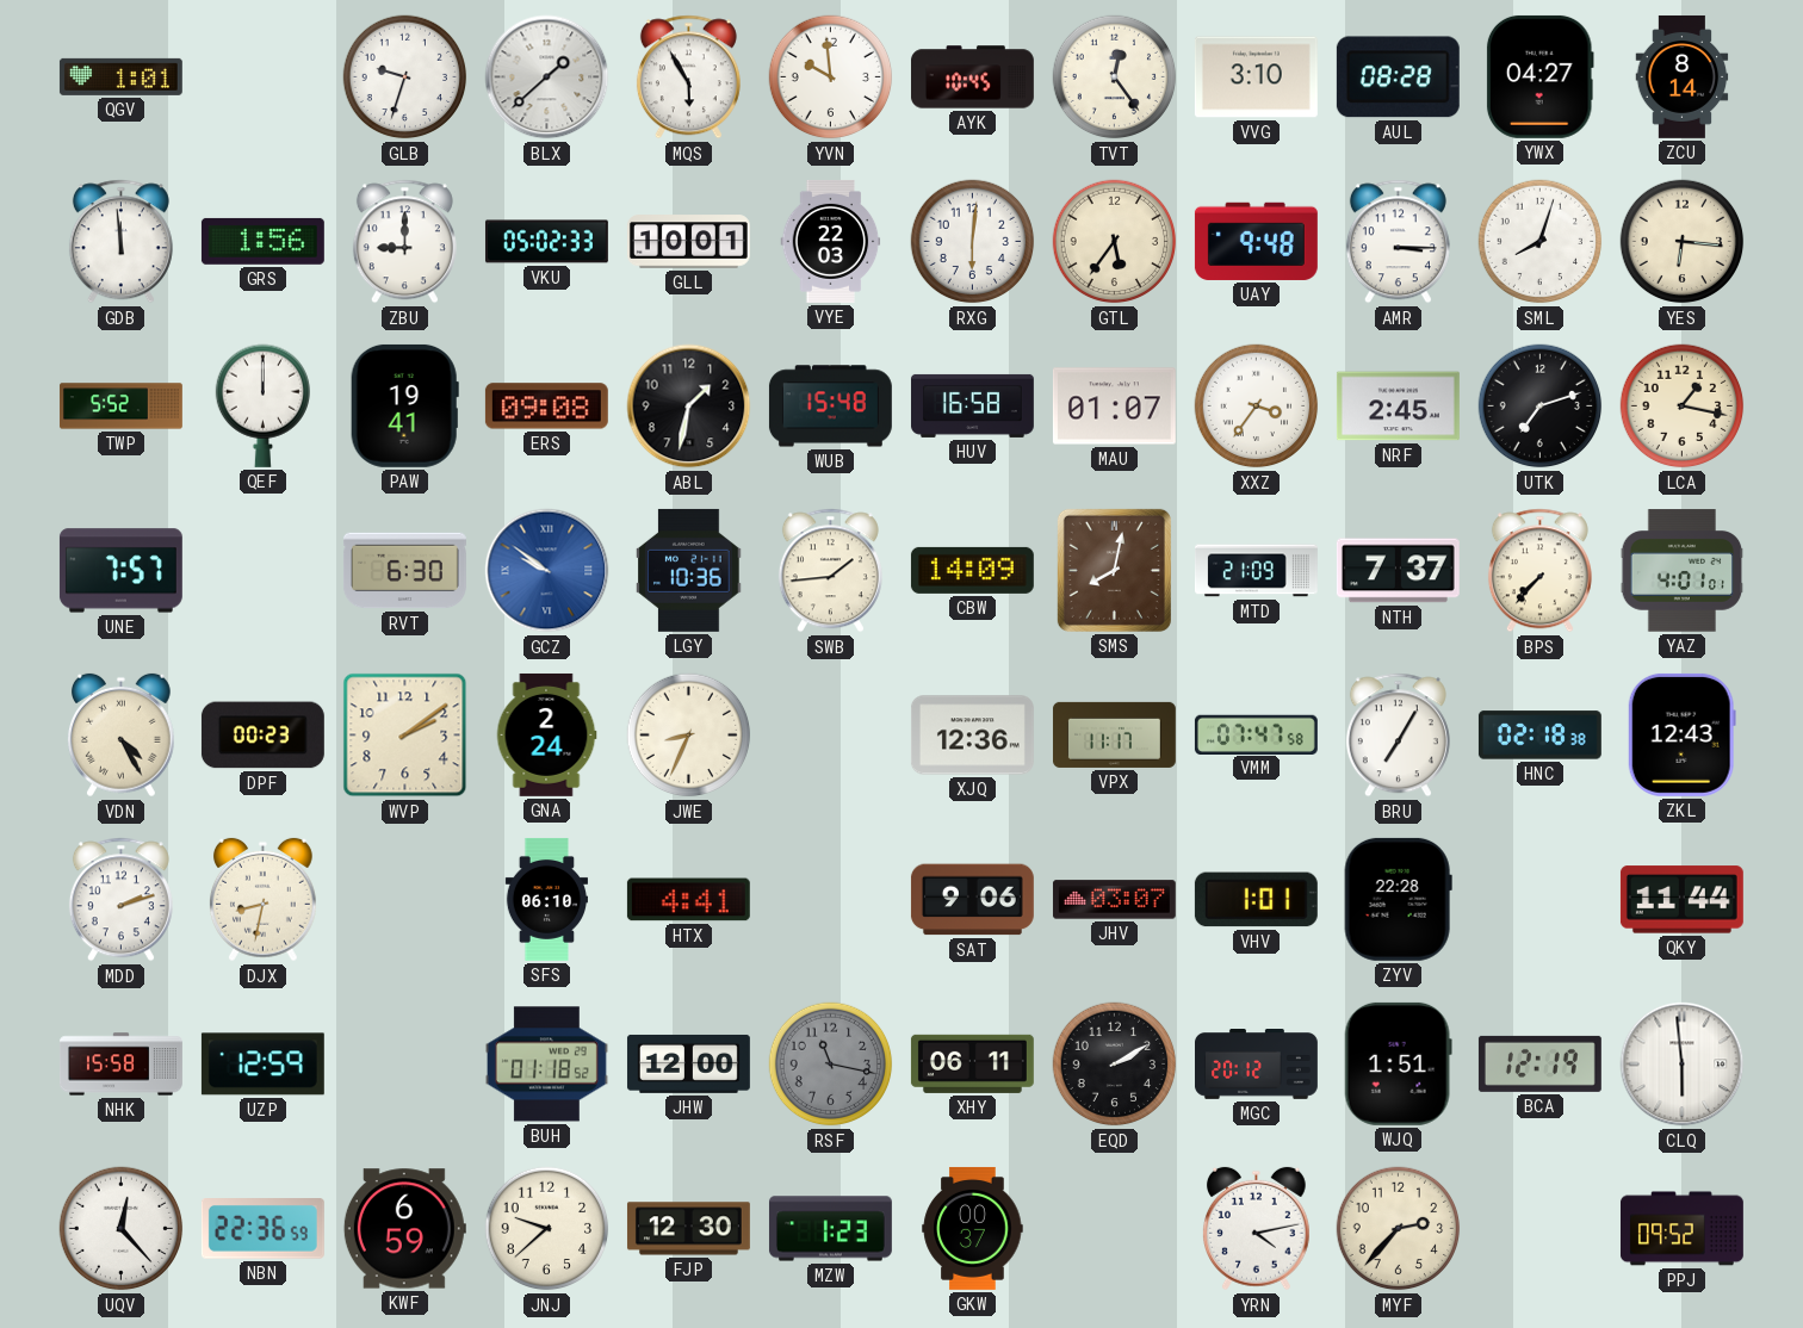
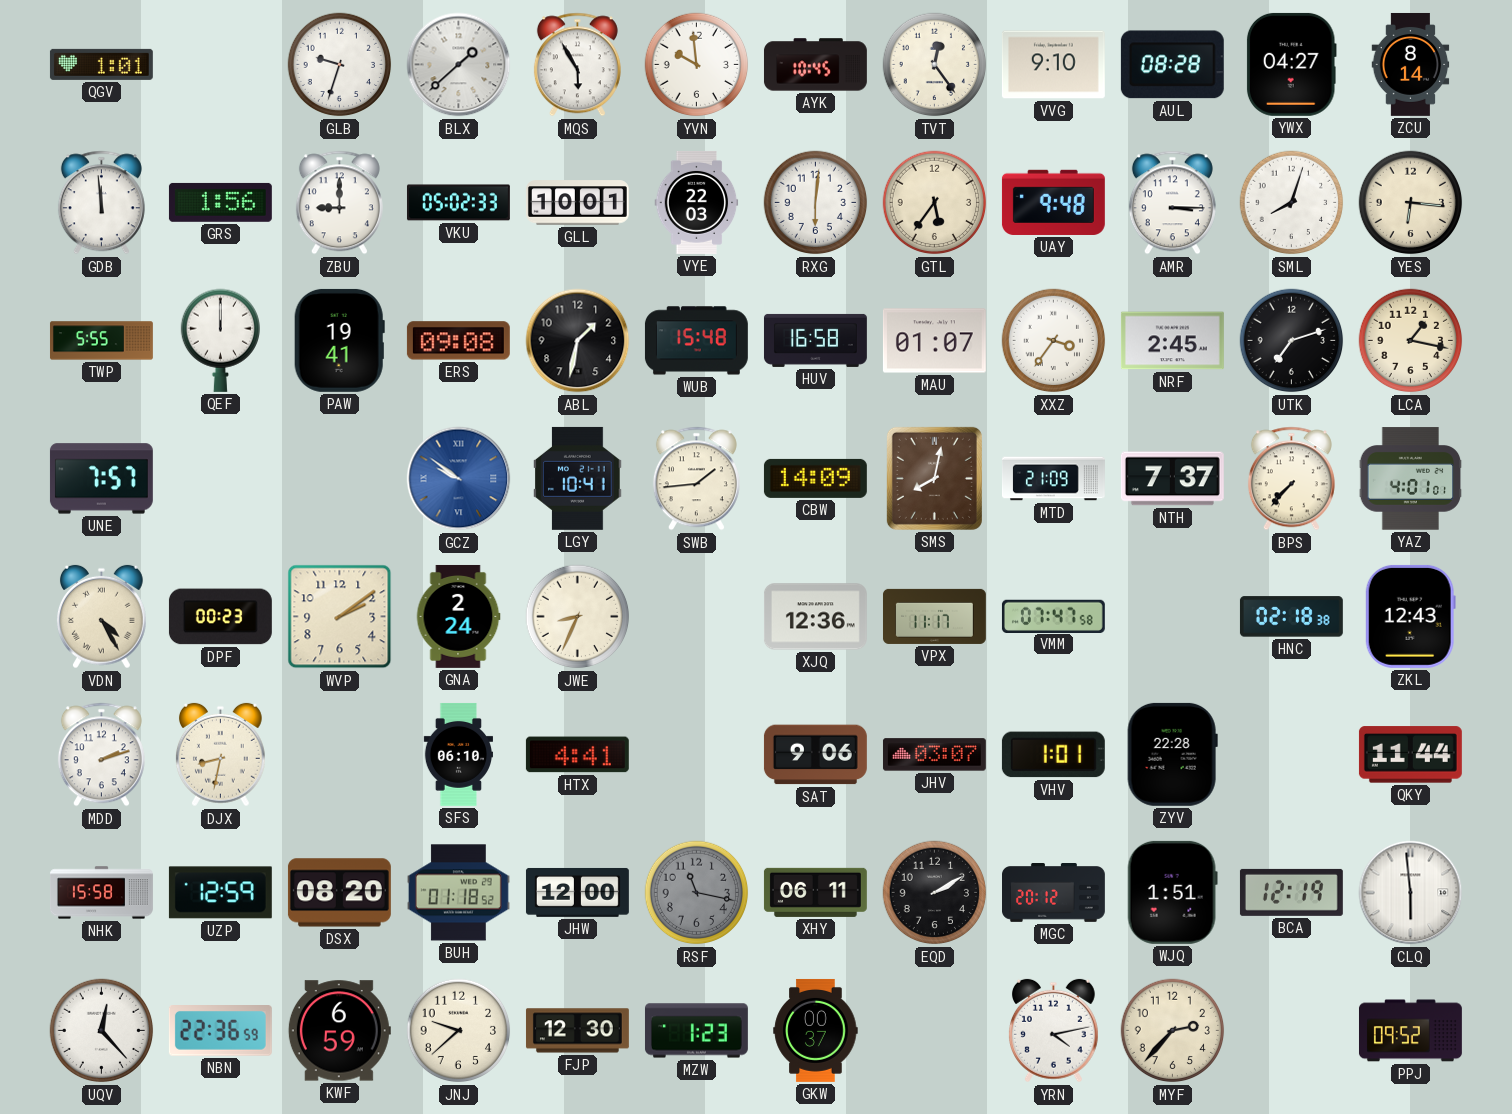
VVG: 3:10 -> 9:10
TWP: 5:52 -> 5:55
RVT: 6:30 -> none
LGY: 10:36 -> 10:41
BRU: 7:05 -> none
DSX: none -> 08:20
